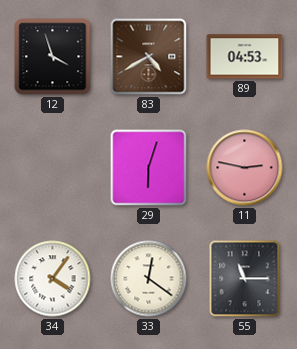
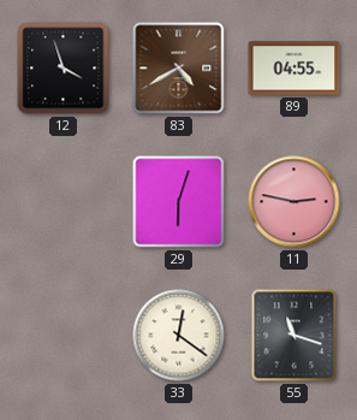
89: 04:53 -> 04:55
34: 4:06 -> none
55: 11:15 -> 11:18
